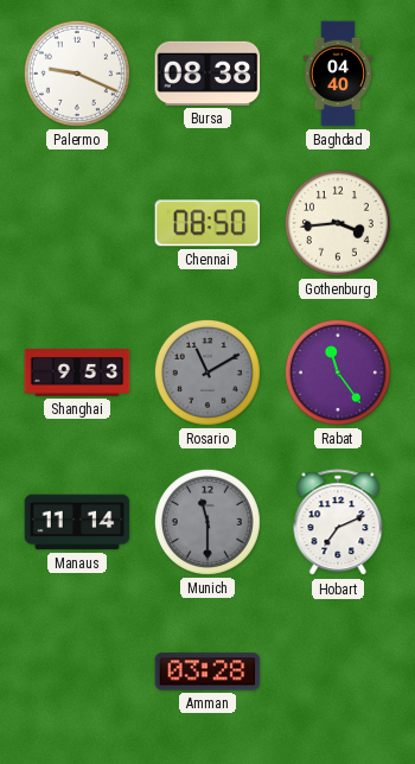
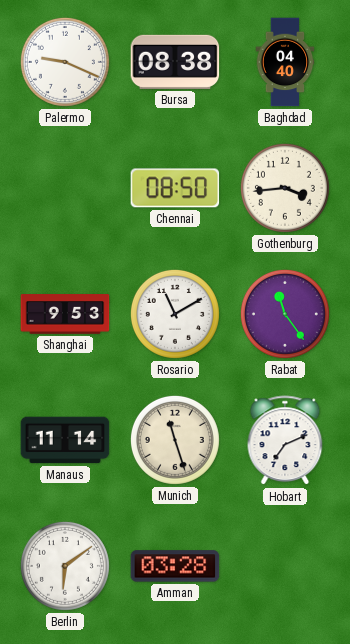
Rosario dial: grey -> white
Munich: 11:30 -> 11:27
Munich dial: grey -> cream
Berlin: none -> 6:09
